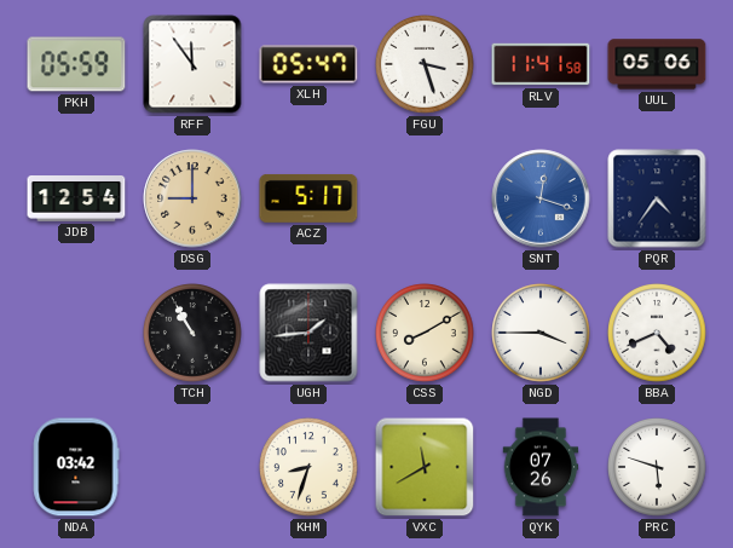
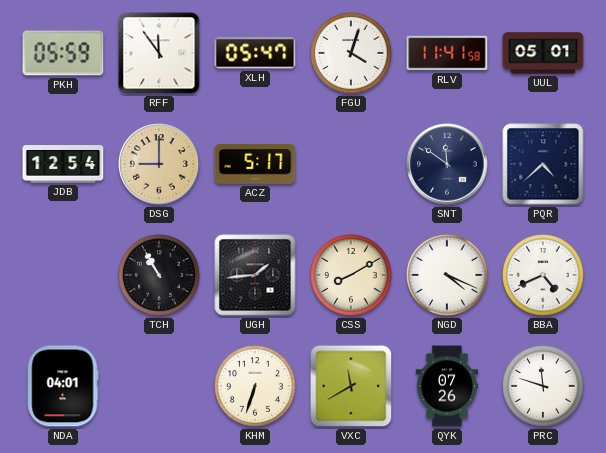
FGU: 3:27 -> 4:03
UUL: 05:06 -> 05:01
SNT: 12:18 -> 11:51
SNT dial: blue -> navy
PQR: 4:36 -> 4:38
NGD: 3:45 -> 4:19
NDA: 03:42 -> 04:01
KHM: 8:33 -> 6:33
PRC: 5:48 -> 11:48
